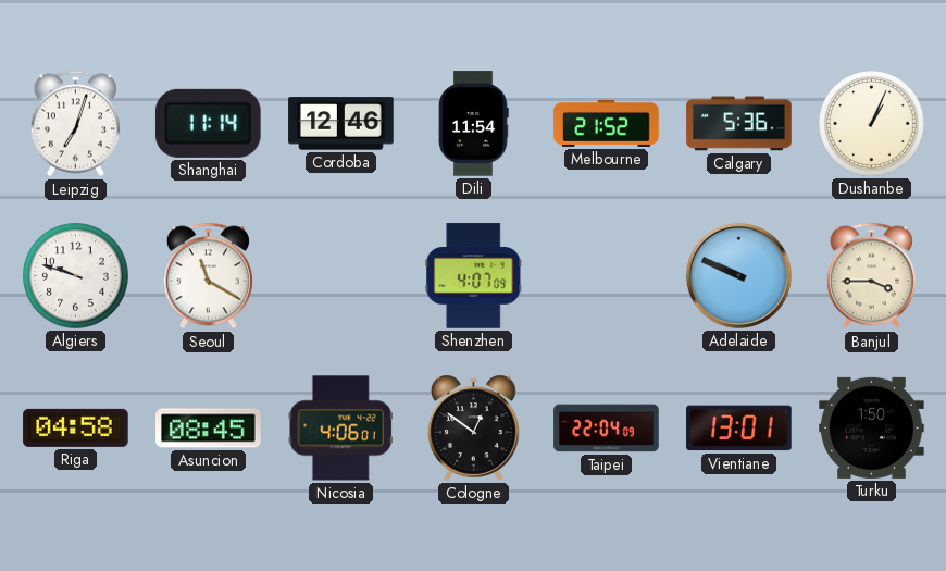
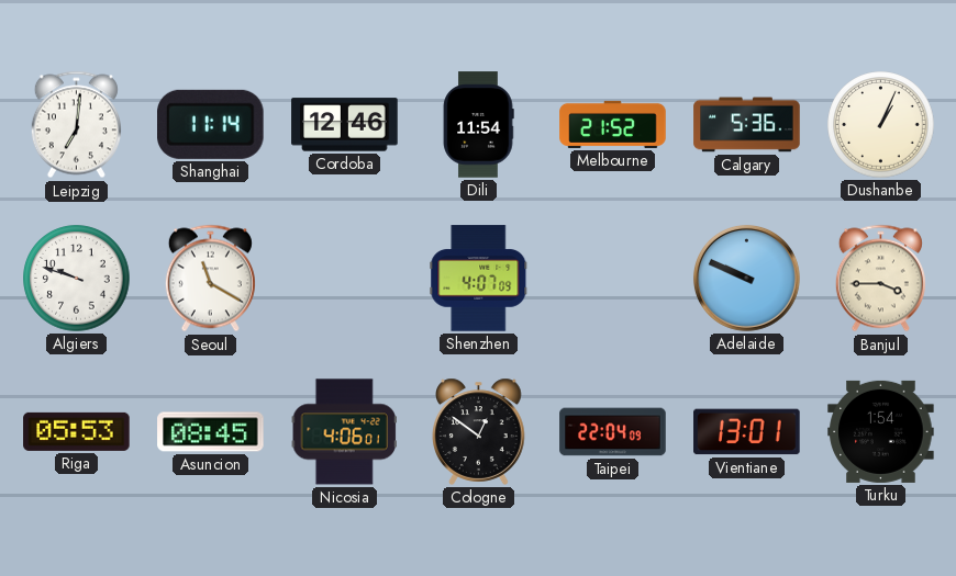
Leipzig: 7:03 -> 7:01
Riga: 04:58 -> 05:53
Turku: 1:50 -> 1:54
